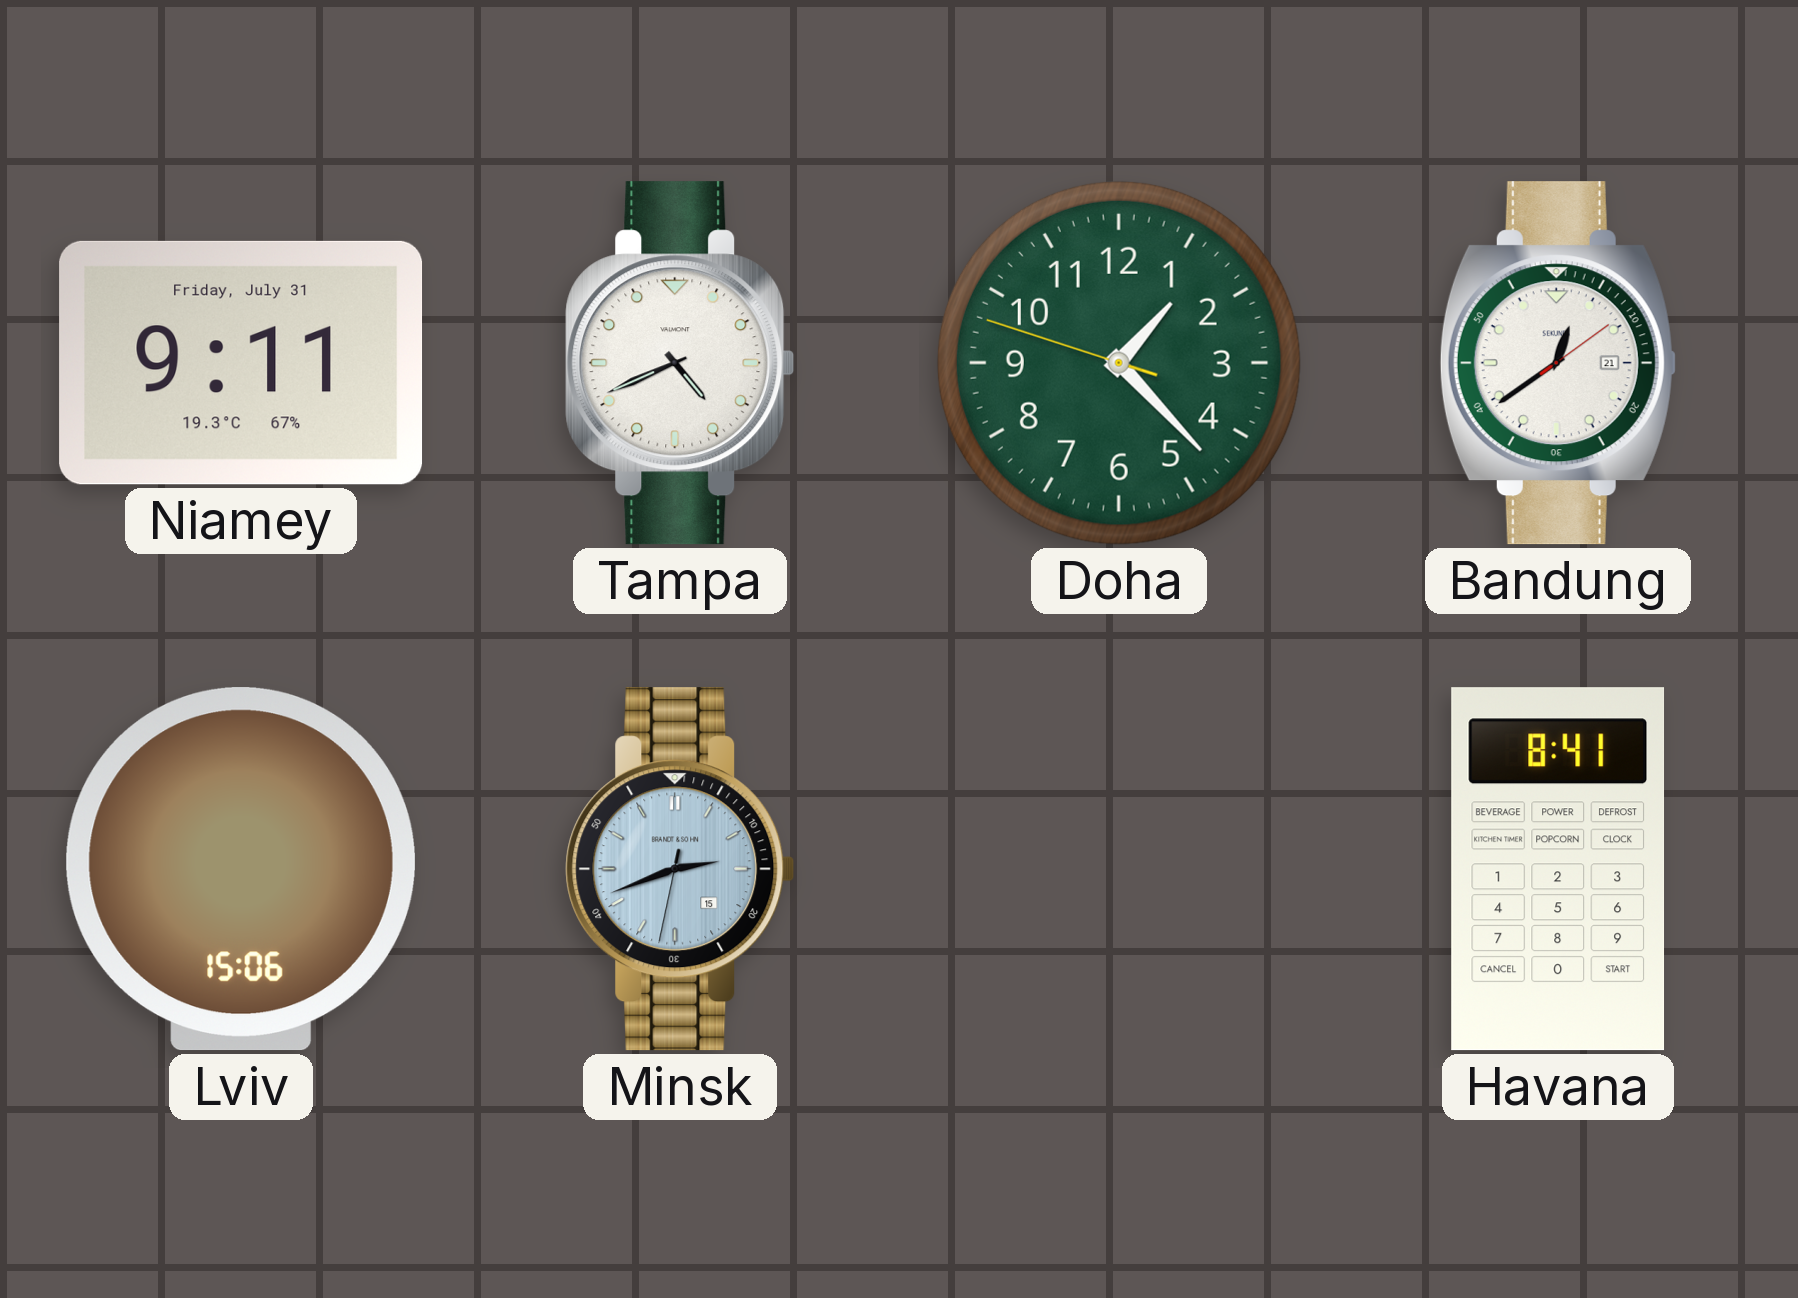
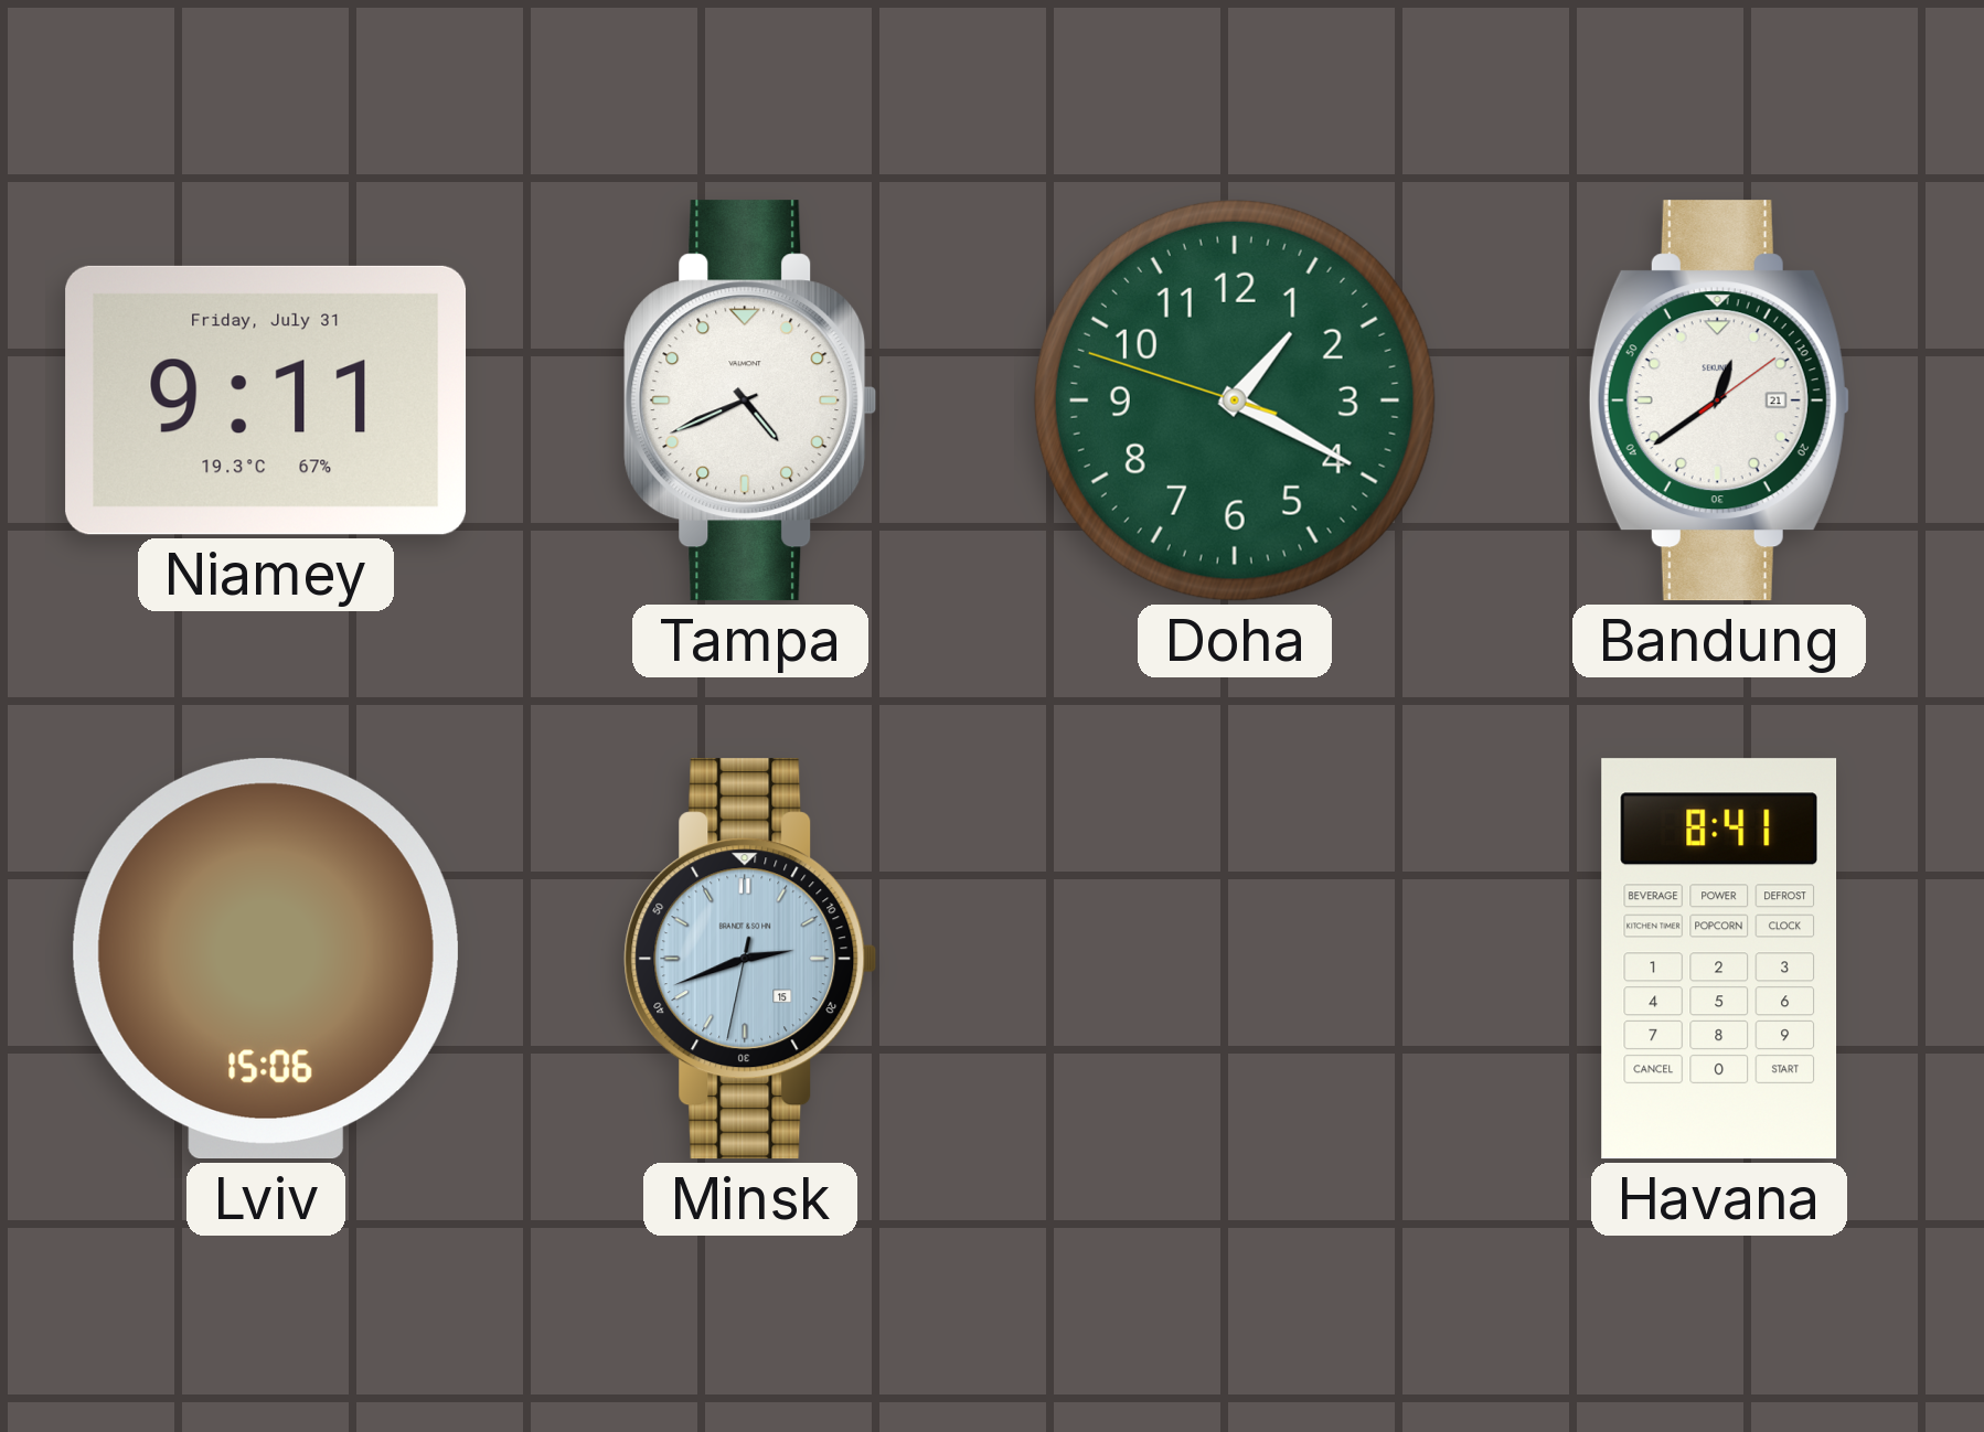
Doha: 1:22 -> 1:19
